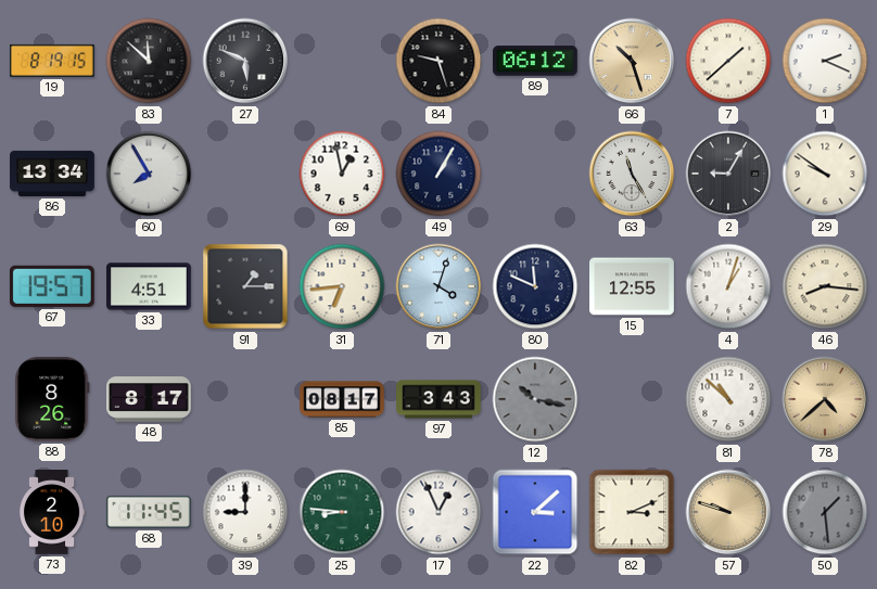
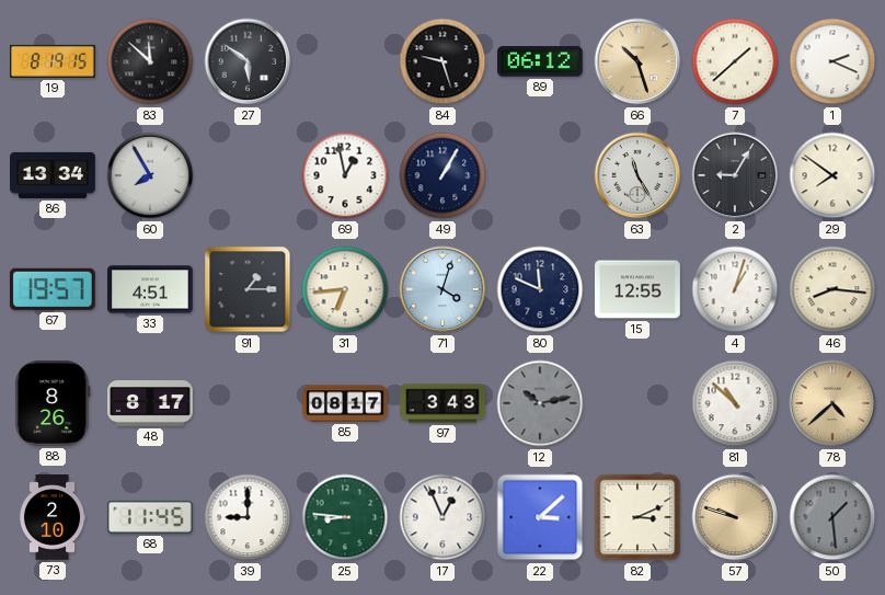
27: 5:49 -> 5:51
29: 9:51 -> 7:51
12: 10:17 -> 10:13
